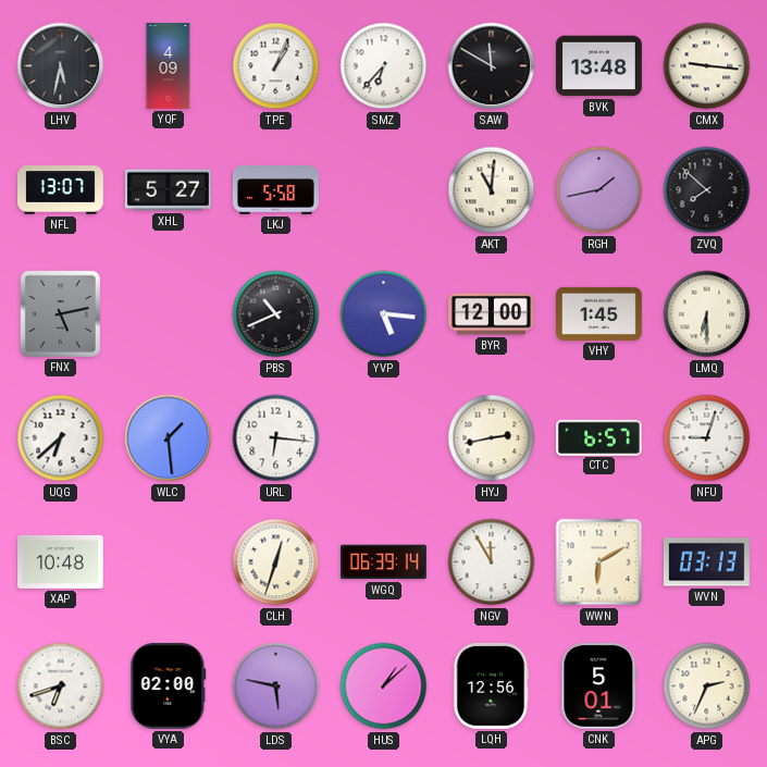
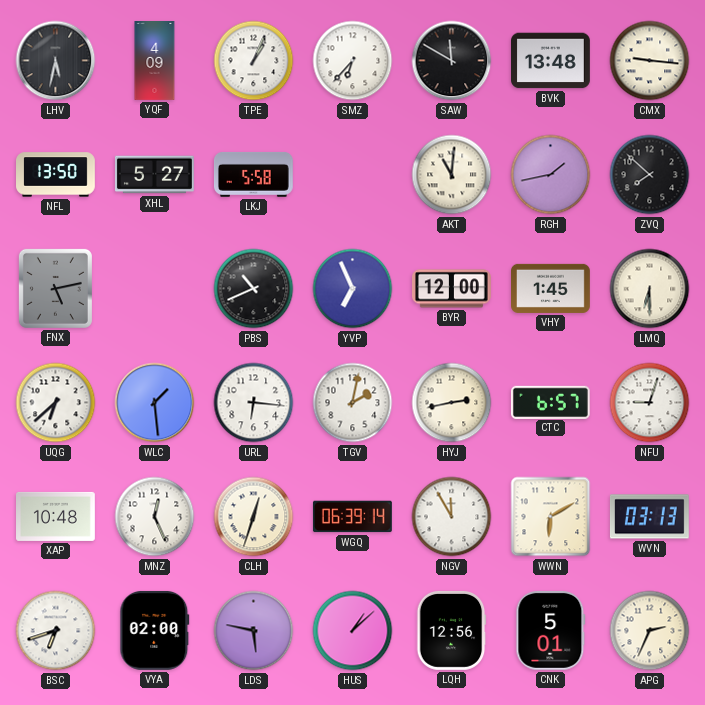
NFL: 13:07 -> 13:50
YVP: 5:16 -> 6:56
TGV: none -> 2:02
MNZ: none -> 12:26
